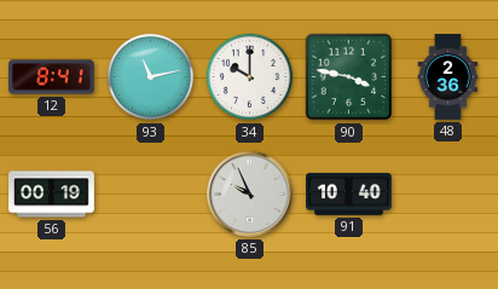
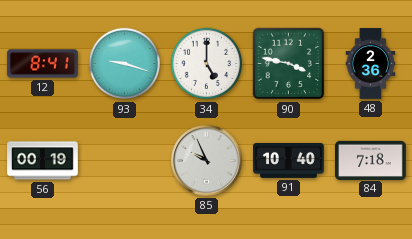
93: 11:13 -> 9:18
34: 10:00 -> 5:00
84: none -> 7:18
